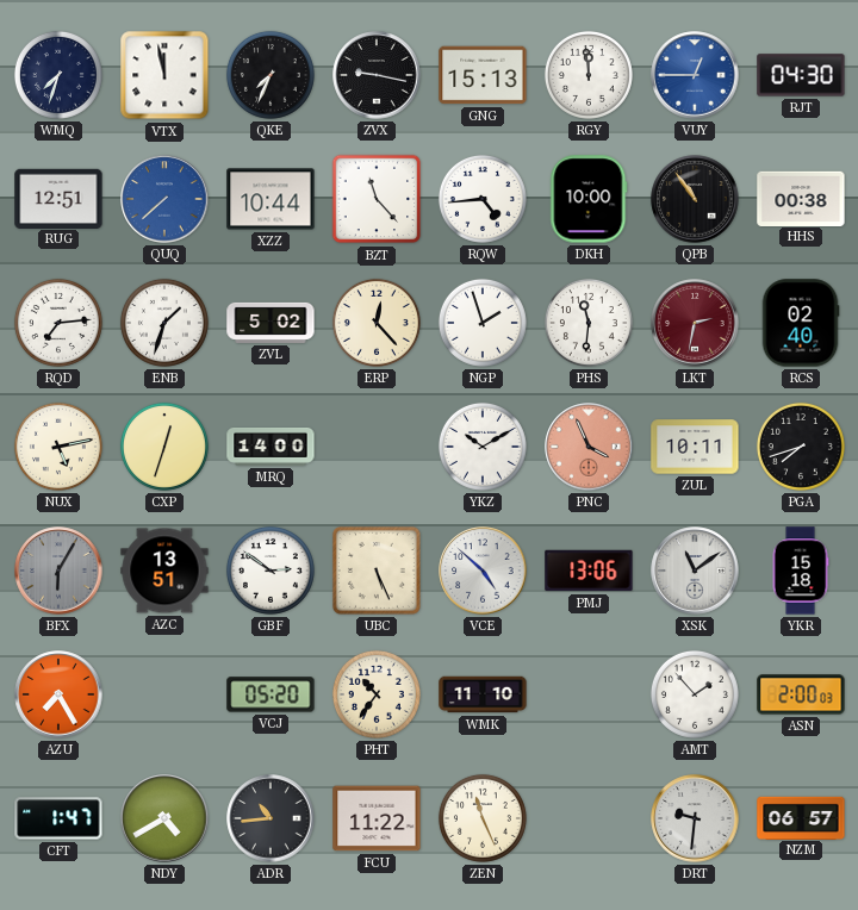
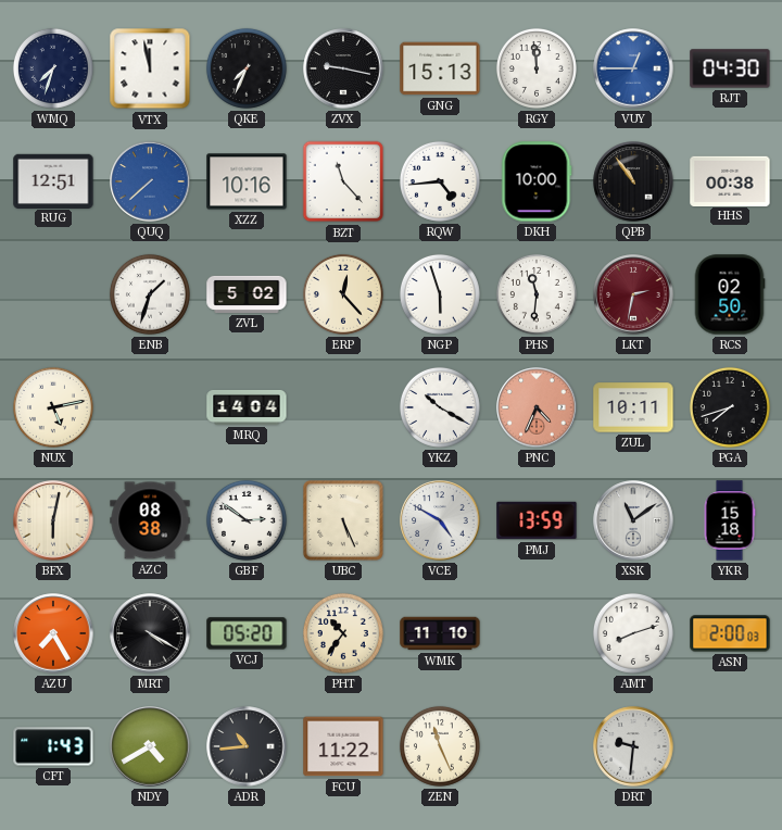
XZZ: 10:44 -> 10:16
RQD: 7:14 -> none
NGP: 1:57 -> 5:57
RCS: 02:40 -> 02:50
CXP: 12:33 -> none
MRQ: 14:00 -> 14:04
YKZ: 10:10 -> 10:20
PNC: 3:56 -> 4:34
BFX: 6:05 -> 6:02
BFX dial: grey -> cream
AZC: 13:51 -> 08:38
VCE: 4:52 -> 4:50
PMJ: 13:06 -> 13:59
MRT: none -> 4:20
AMT: 1:53 -> 8:12
CFT: 1:47 -> 1:43
NZM: 06:57 -> none
